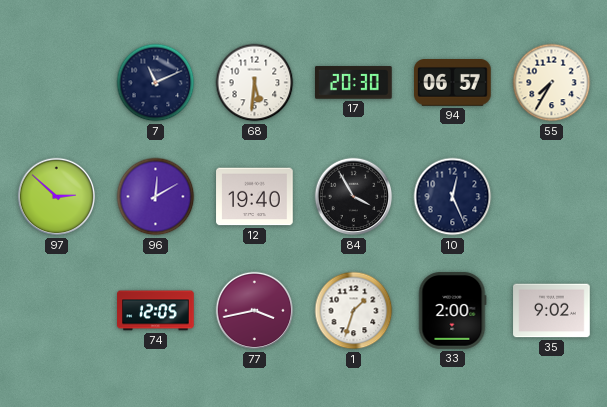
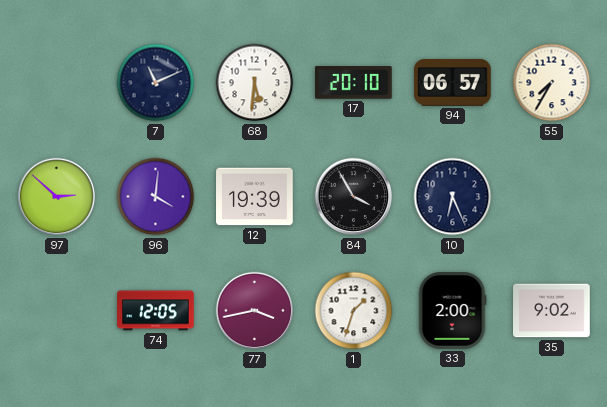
17: 20:30 -> 20:10
96: 12:10 -> 4:01
12: 19:40 -> 19:39
10: 12:26 -> 6:26
